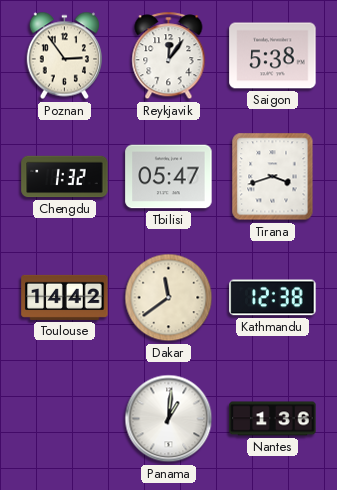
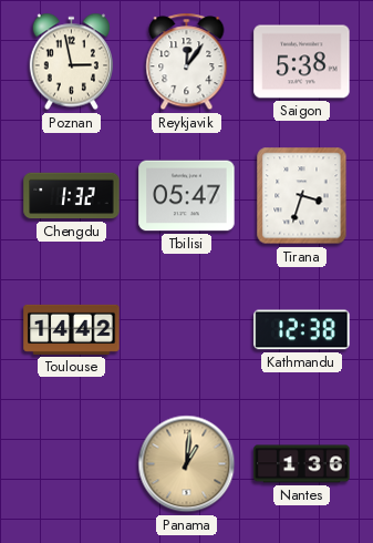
Poznan: 2:54 -> 2:58
Tirana: 3:42 -> 3:33
Dakar: 11:39 -> none
Panama dial: white -> champagne
